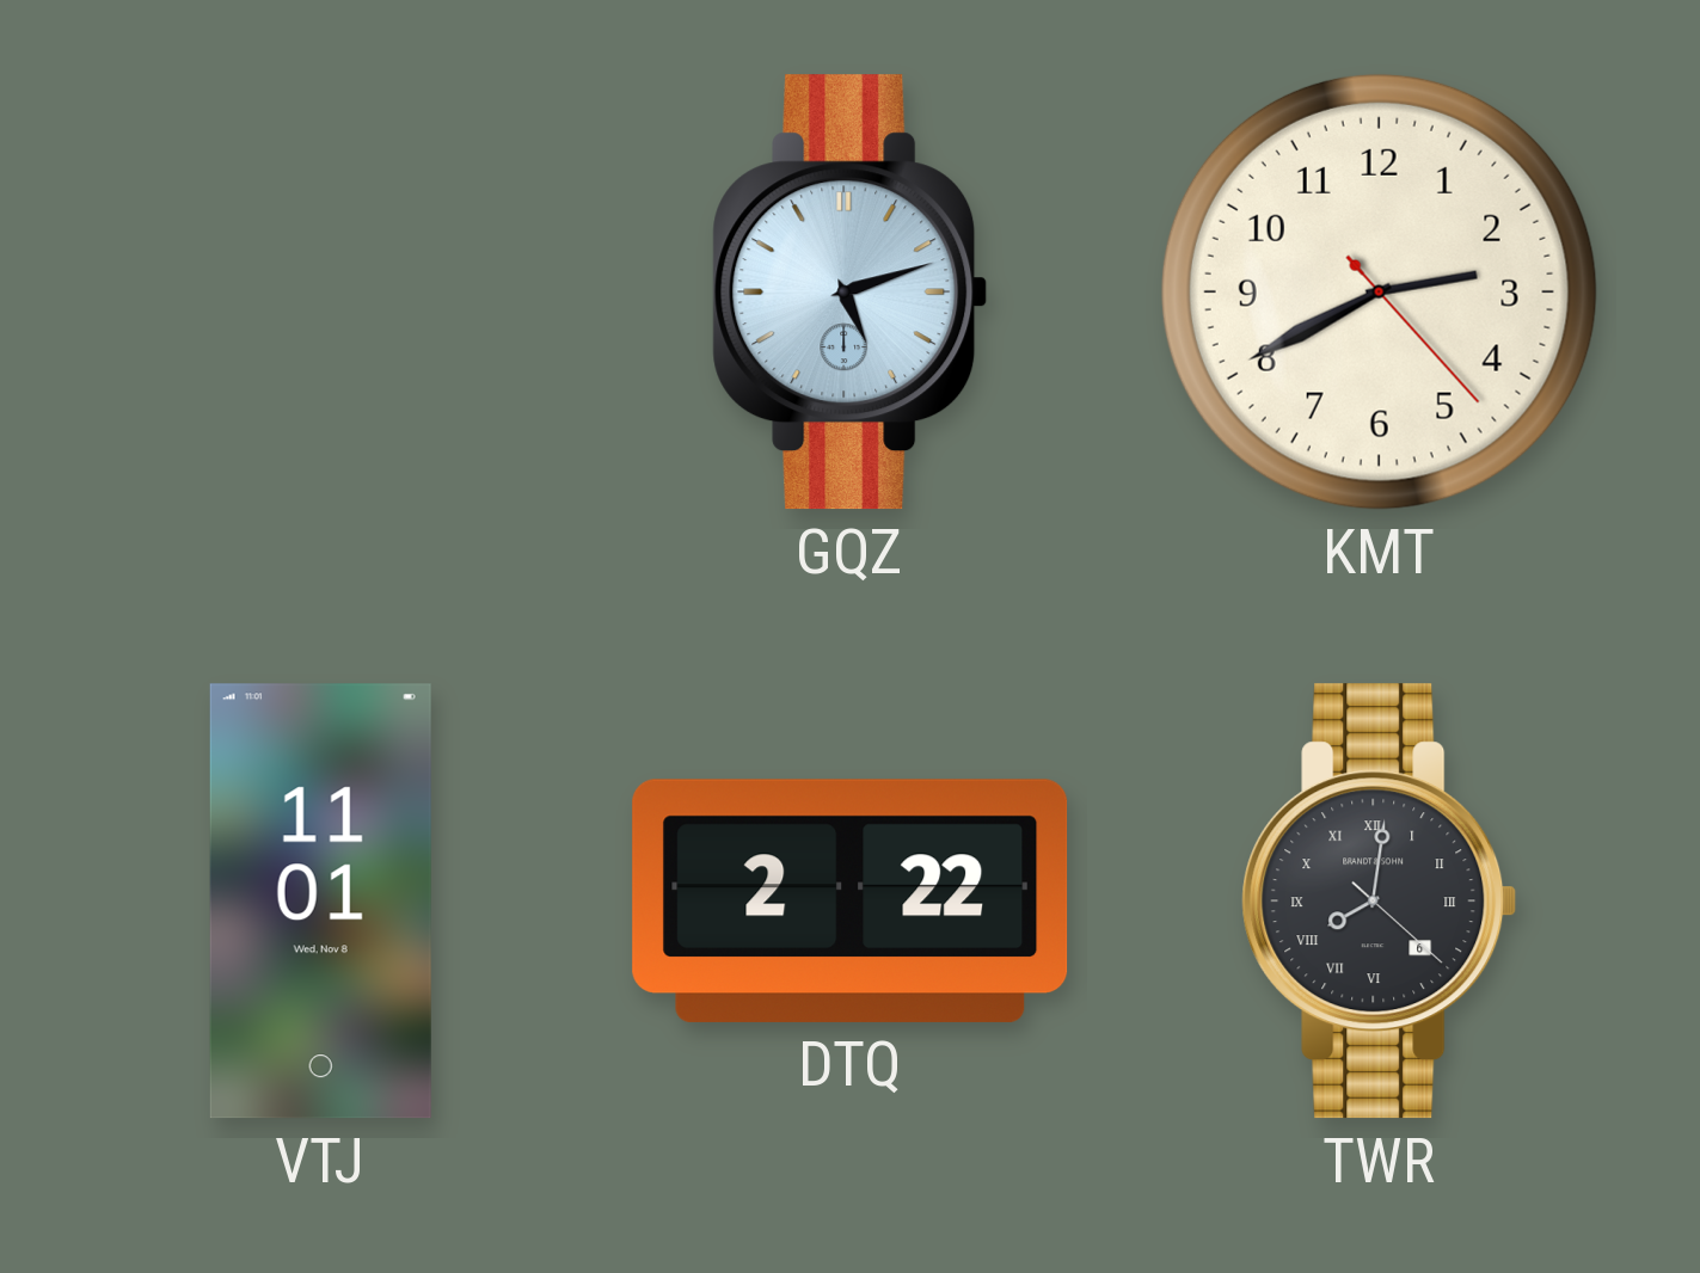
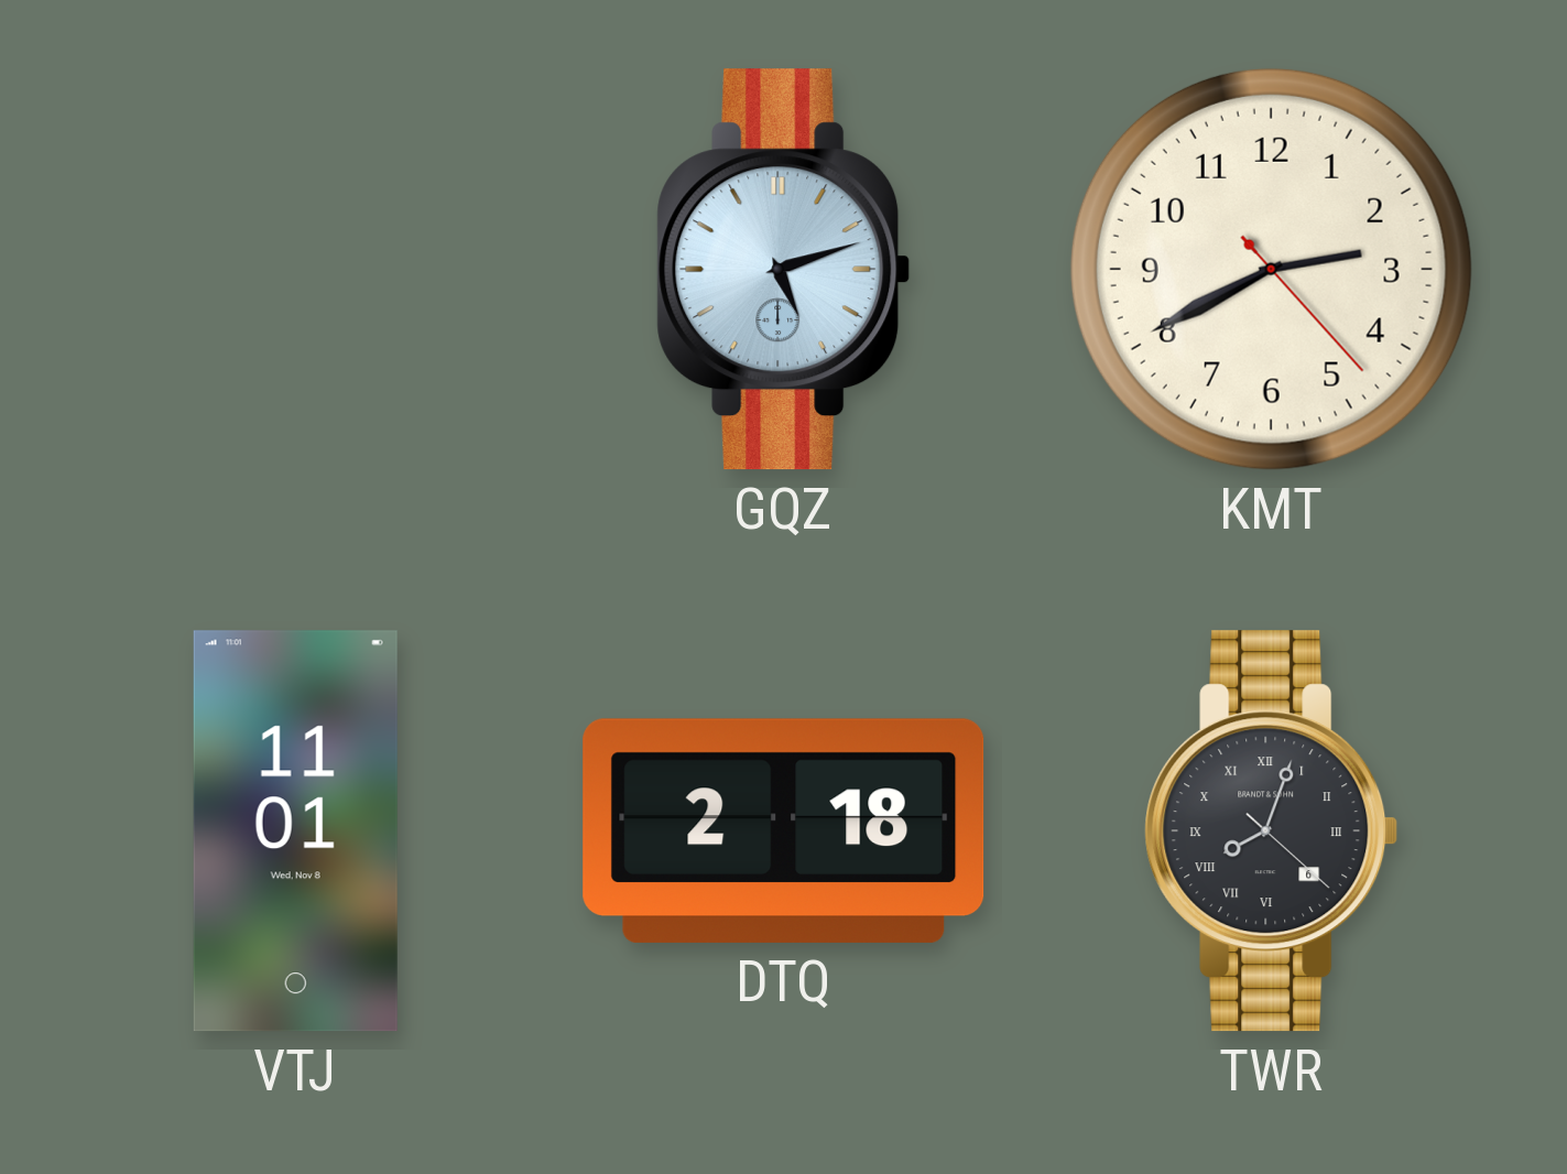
DTQ: 2:22 -> 2:18
TWR: 8:01 -> 8:03
